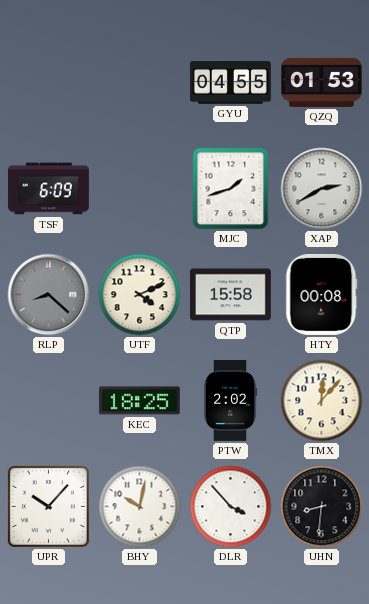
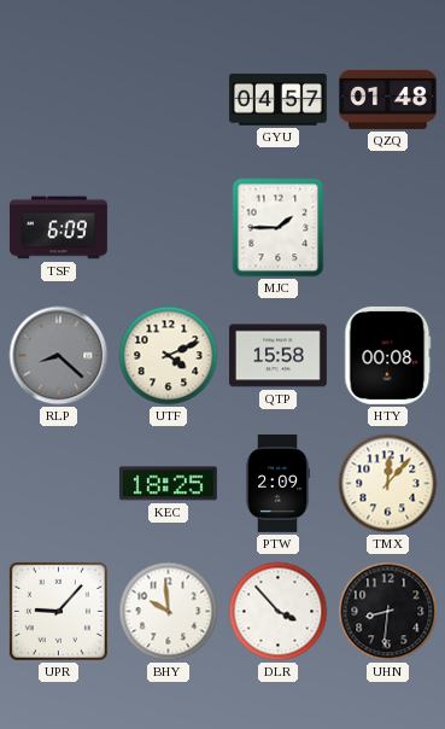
GYU: 04:55 -> 04:57
QZQ: 01:53 -> 01:48
MJC: 1:42 -> 1:45
XAP: 2:40 -> none
PTW: 2:02 -> 2:09
UPR: 10:07 -> 9:07
BHY: 10:02 -> 9:59
